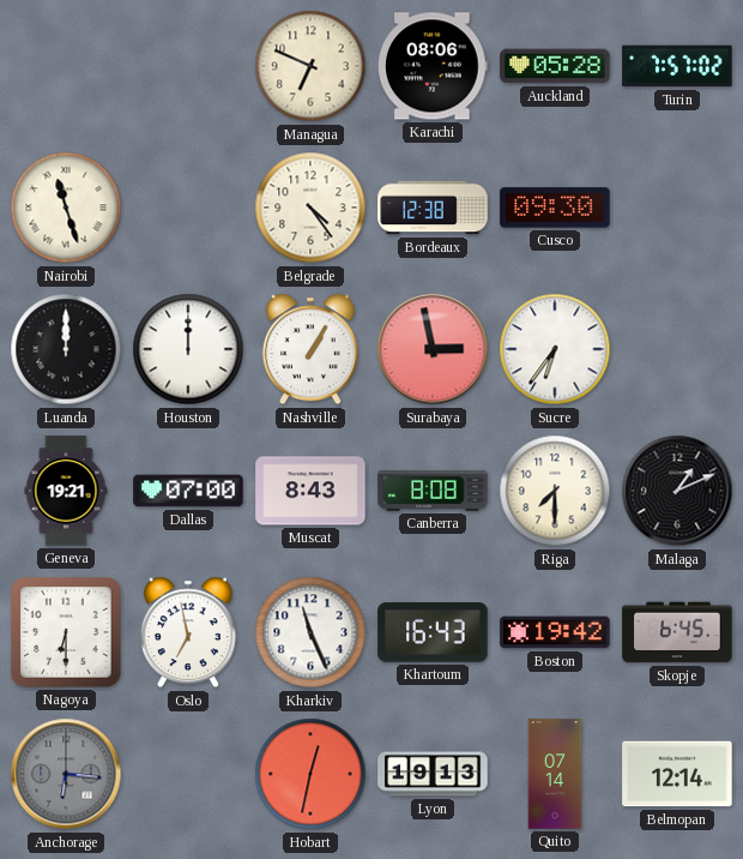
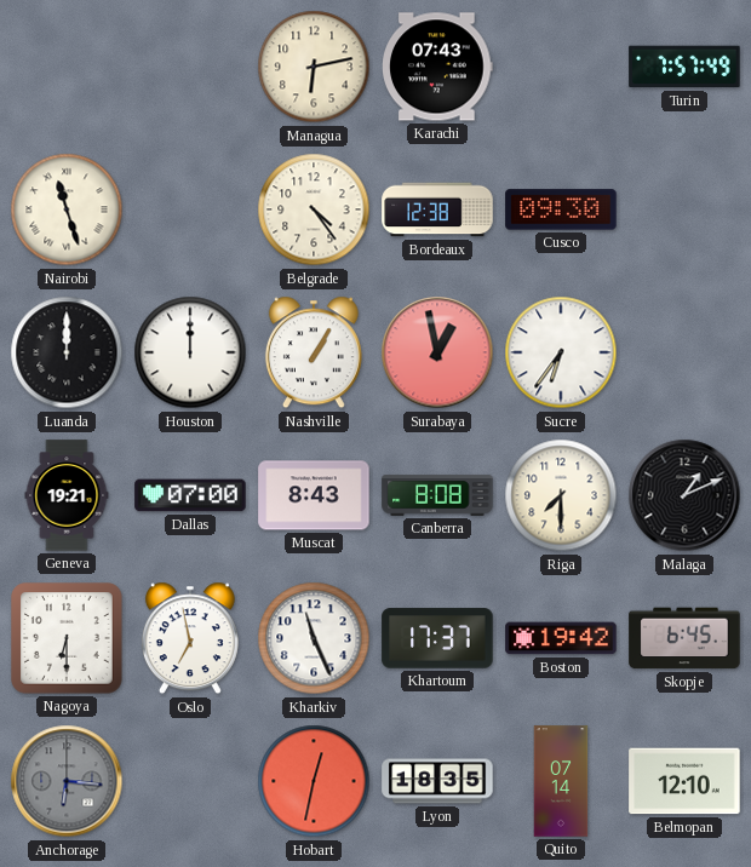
Managua: 6:49 -> 6:13
Karachi: 08:06 -> 07:43
Auckland: 05:28 -> none
Turin: 7:57:02 -> 7:57:49
Surabaya: 2:58 -> 12:58
Khartoum: 16:43 -> 17:37
Lyon: 19:13 -> 18:35
Belmopan: 12:14 -> 12:10
